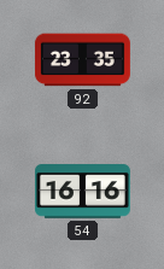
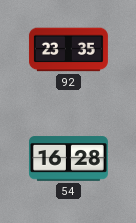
54: 16:16 -> 16:28
